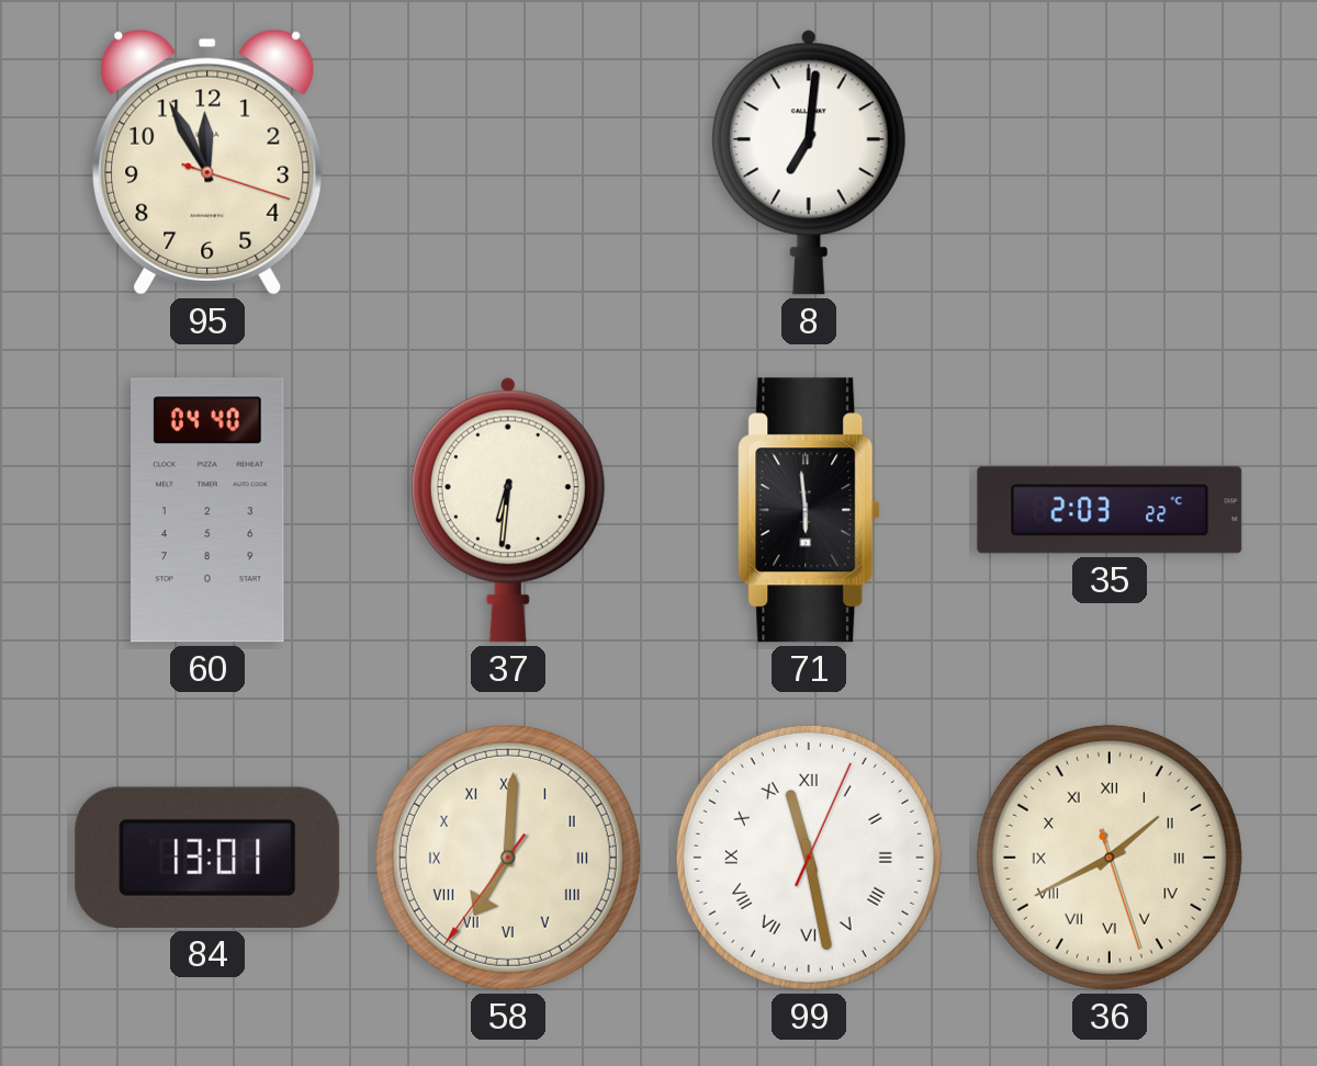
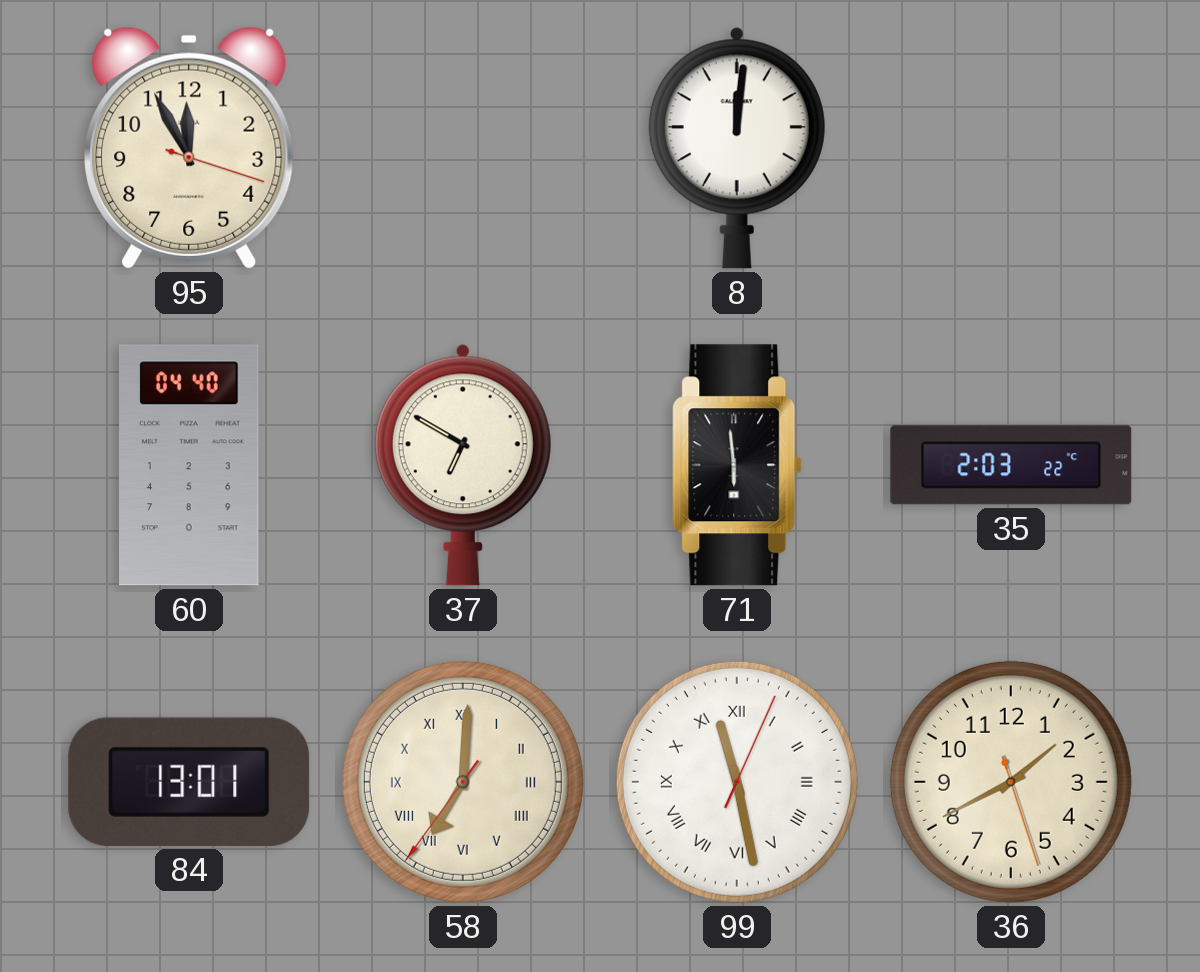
8: 7:01 -> 12:01
37: 6:31 -> 6:50
36 numerals: Roman -> Arabic
